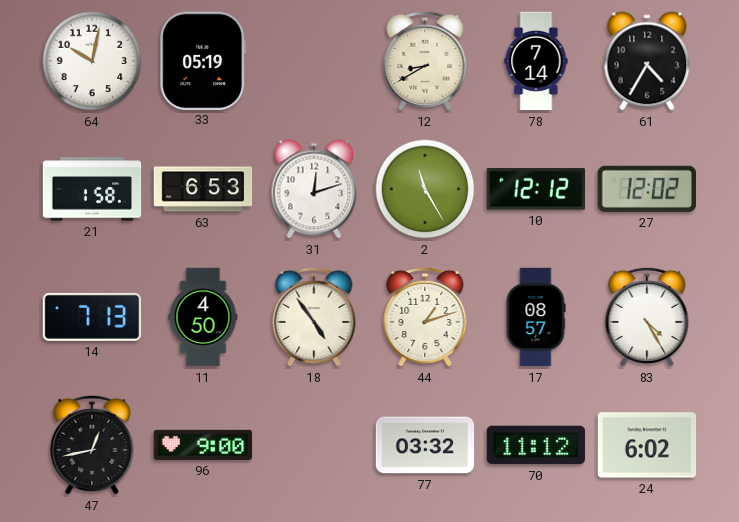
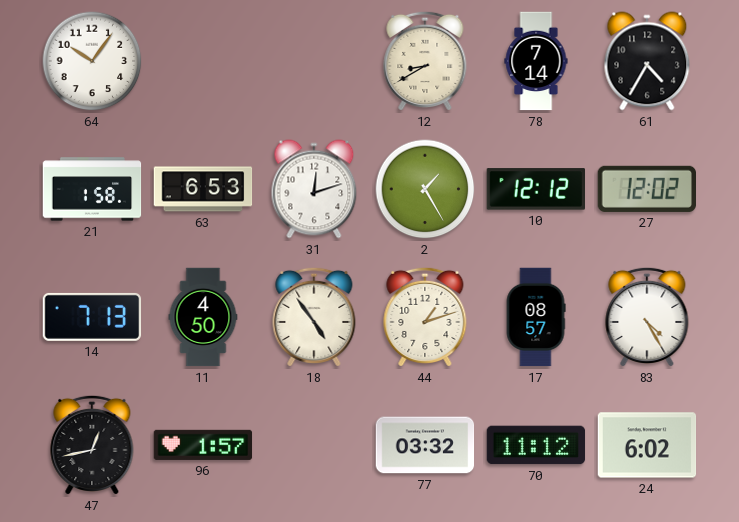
64: 10:02 -> 10:06
33: 05:19 -> none
2: 11:25 -> 1:25
96: 9:00 -> 1:57
